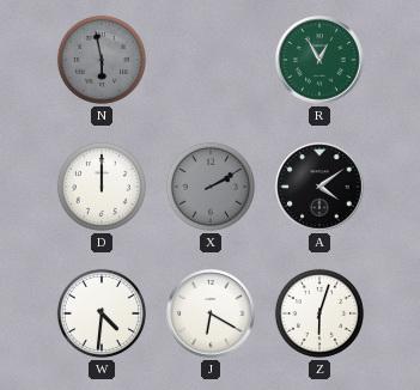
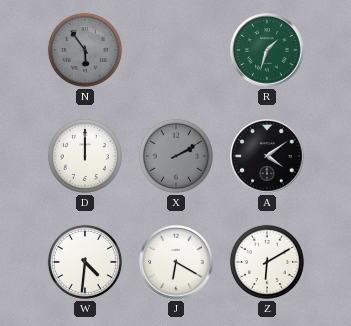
N: 5:58 -> 5:54
R: 12:55 -> 1:33
Z: 6:03 -> 6:10
